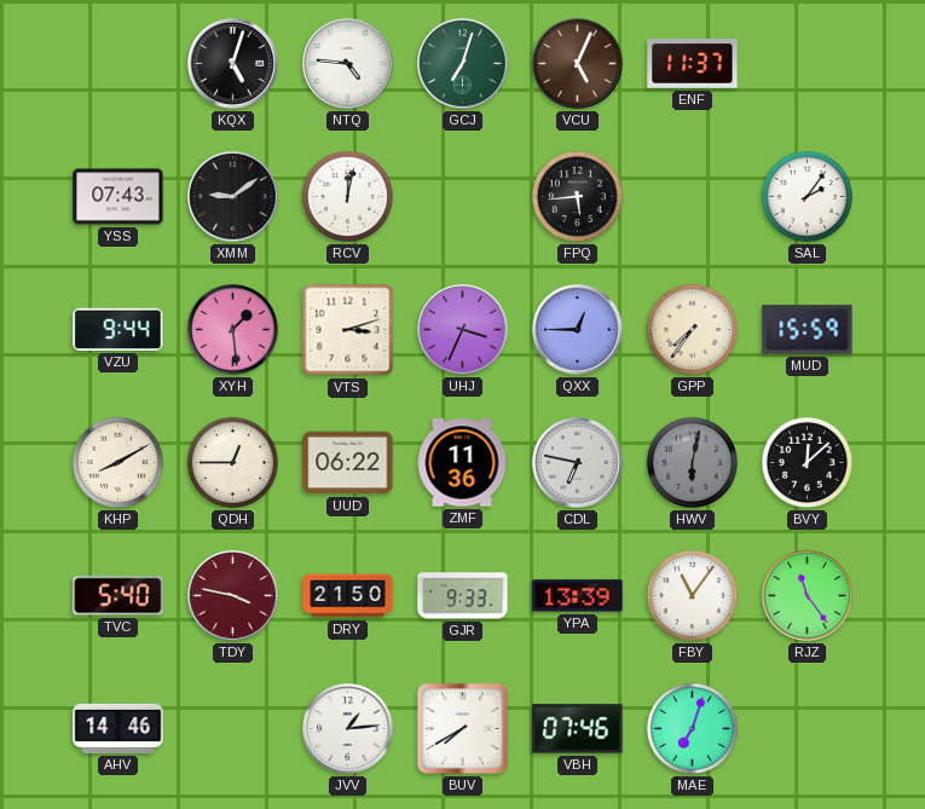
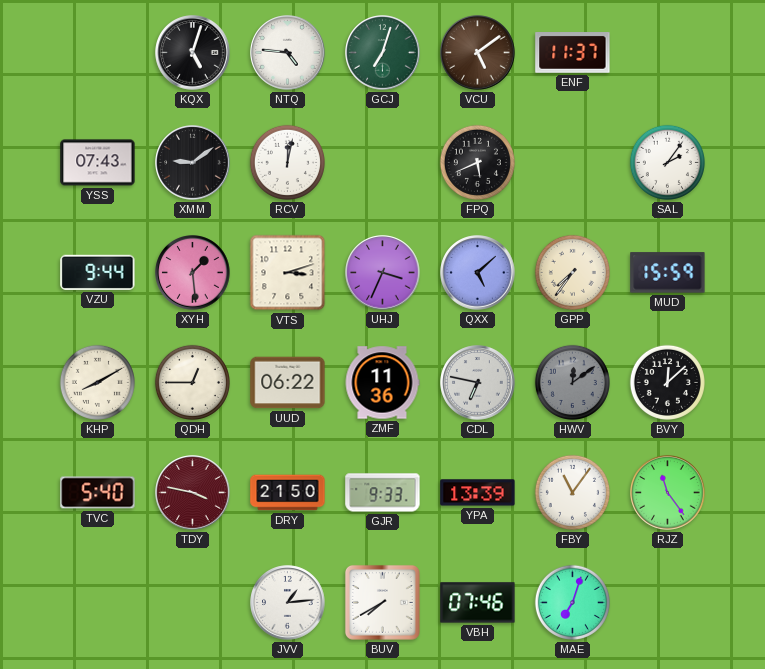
VCU: 5:04 -> 5:09
FPQ: 5:44 -> 5:41
QXX: 12:45 -> 5:08
HWV: 6:02 -> 12:09
AHV: 14:46 -> none
